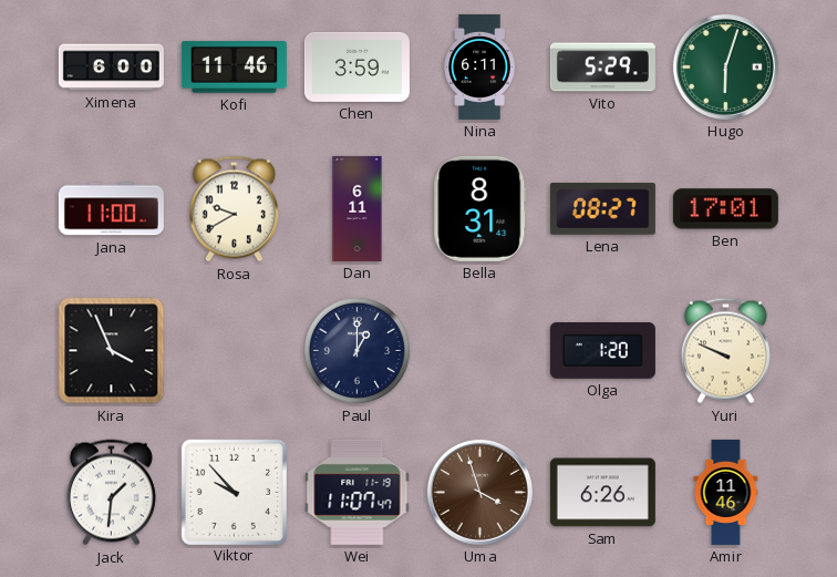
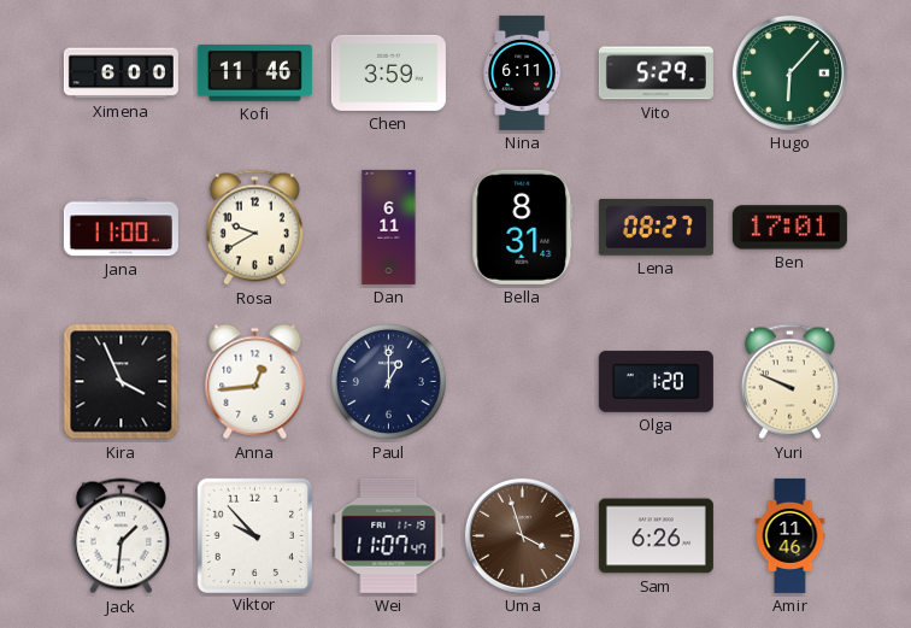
Hugo: 6:03 -> 6:07
Anna: none -> 12:44
